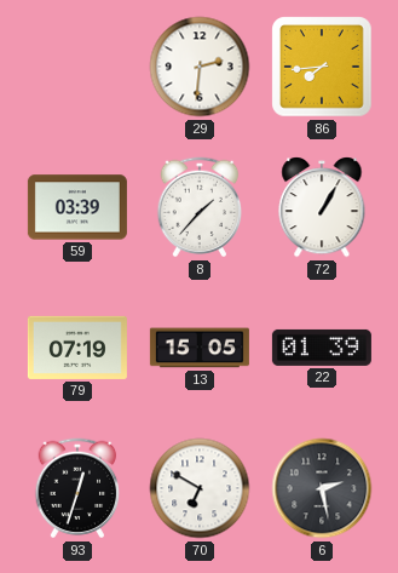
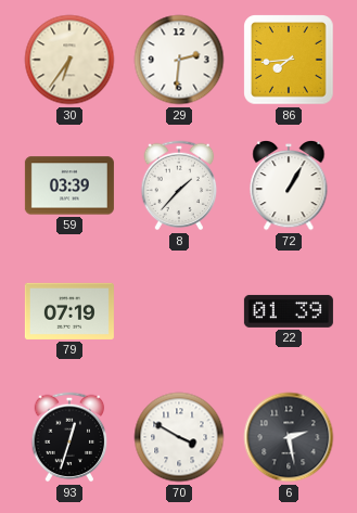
30: none -> 6:36
13: 15:05 -> none
70: 6:50 -> 3:50
